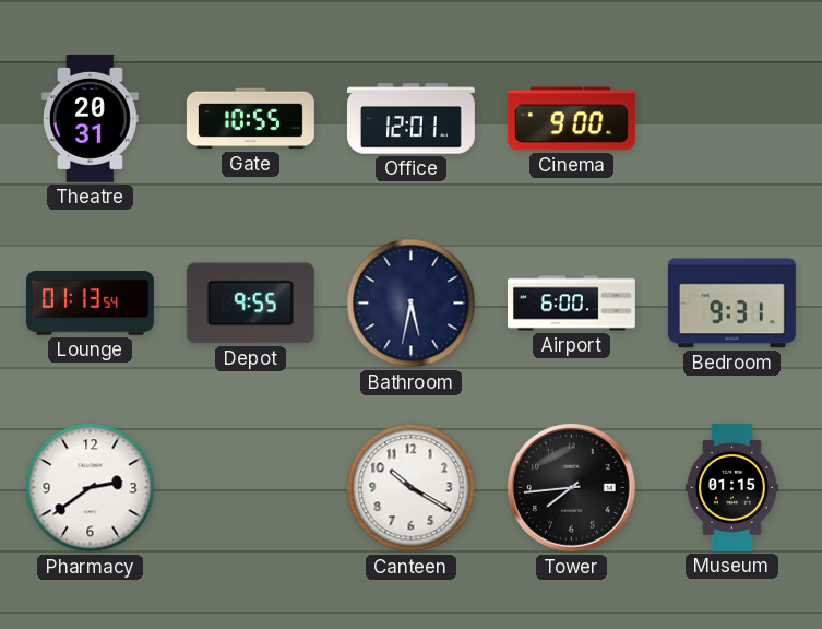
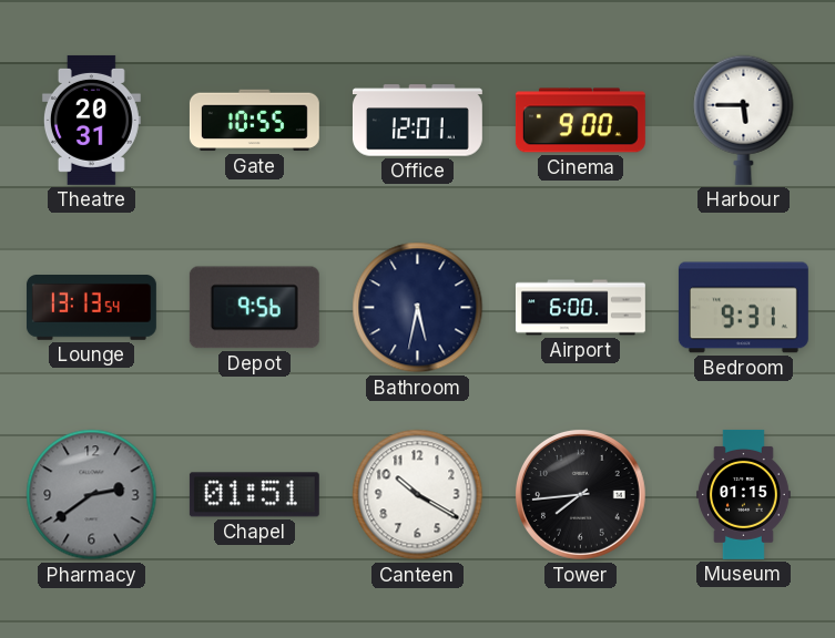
Harbour: none -> 5:45
Lounge: 01:13 -> 13:13
Depot: 9:55 -> 9:56
Pharmacy dial: white -> grey
Chapel: none -> 01:51
